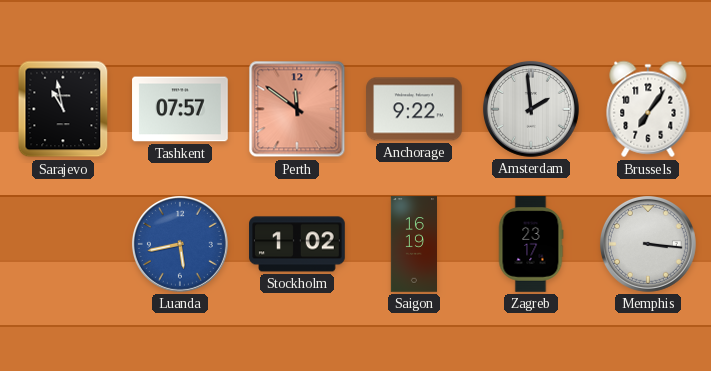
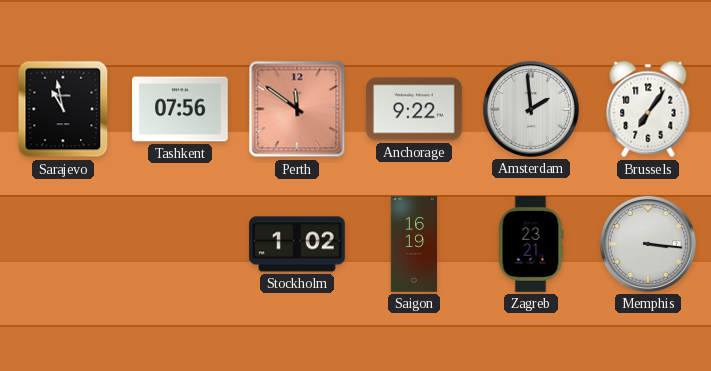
Tashkent: 07:57 -> 07:56
Luanda: 5:43 -> none
Zagreb: 23:17 -> 23:21
